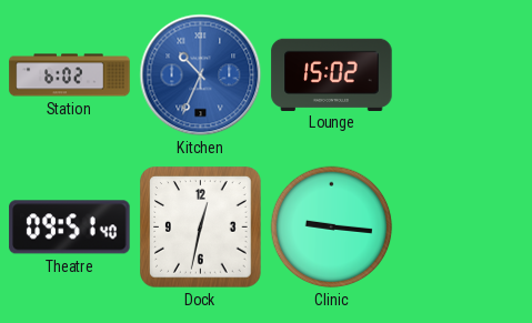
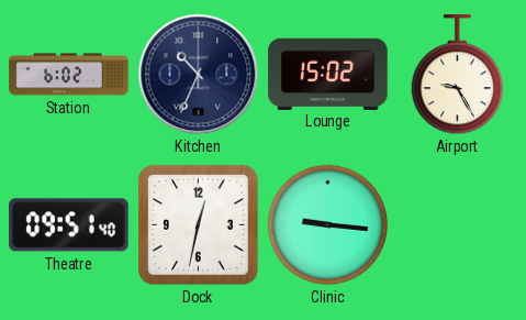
Kitchen dial: blue -> navy
Airport: none -> 9:25
